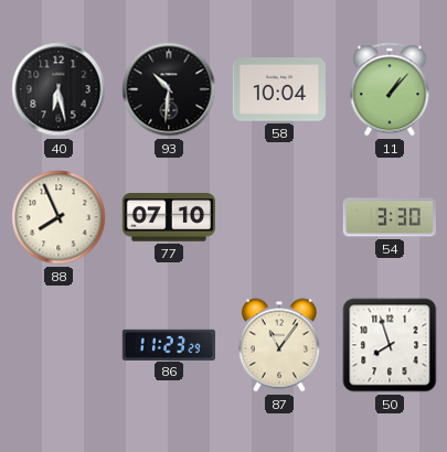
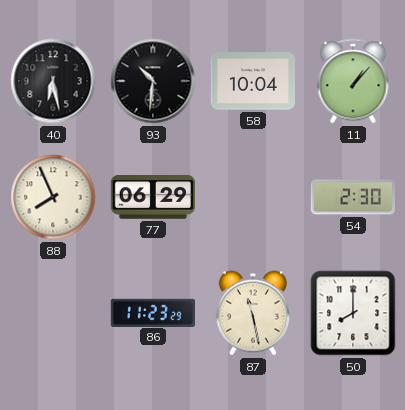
77: 07:10 -> 06:29
54: 3:30 -> 2:30
87: 11:06 -> 11:28
50: 7:57 -> 8:00
